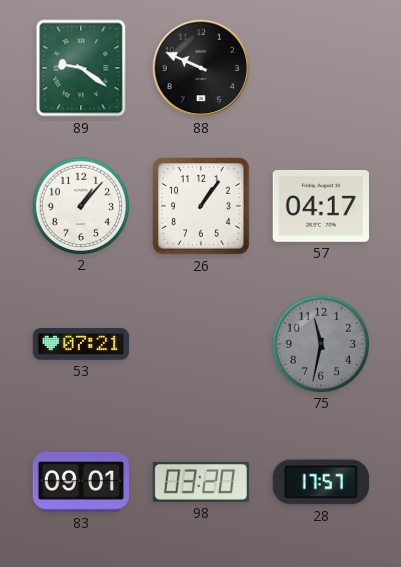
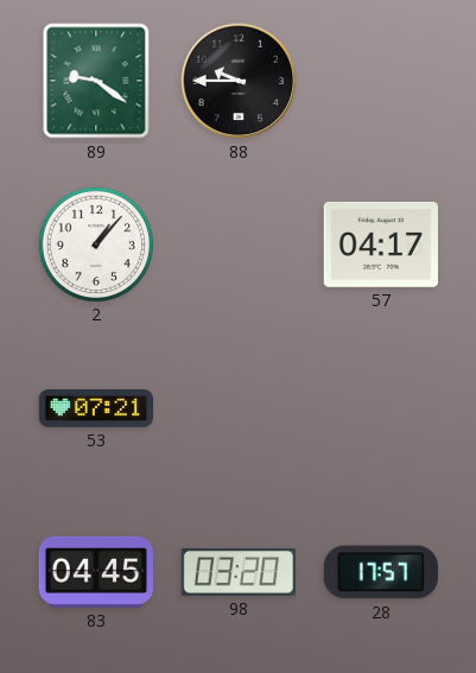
88: 9:49 -> 9:45
26: 1:06 -> none
75: 11:32 -> none
83: 09:01 -> 04:45
